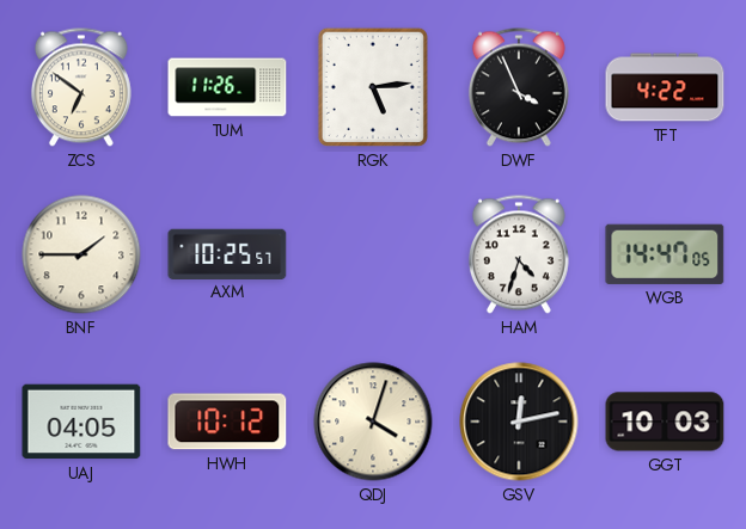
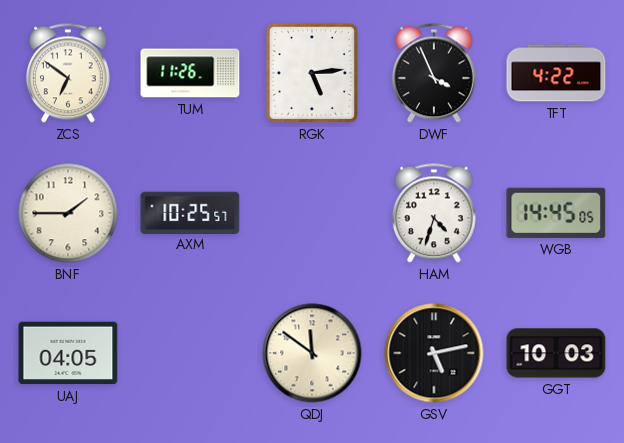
WGB: 14:47 -> 14:45
HWH: 10:12 -> none
QDJ: 4:03 -> 11:51
GSV: 12:13 -> 5:13
